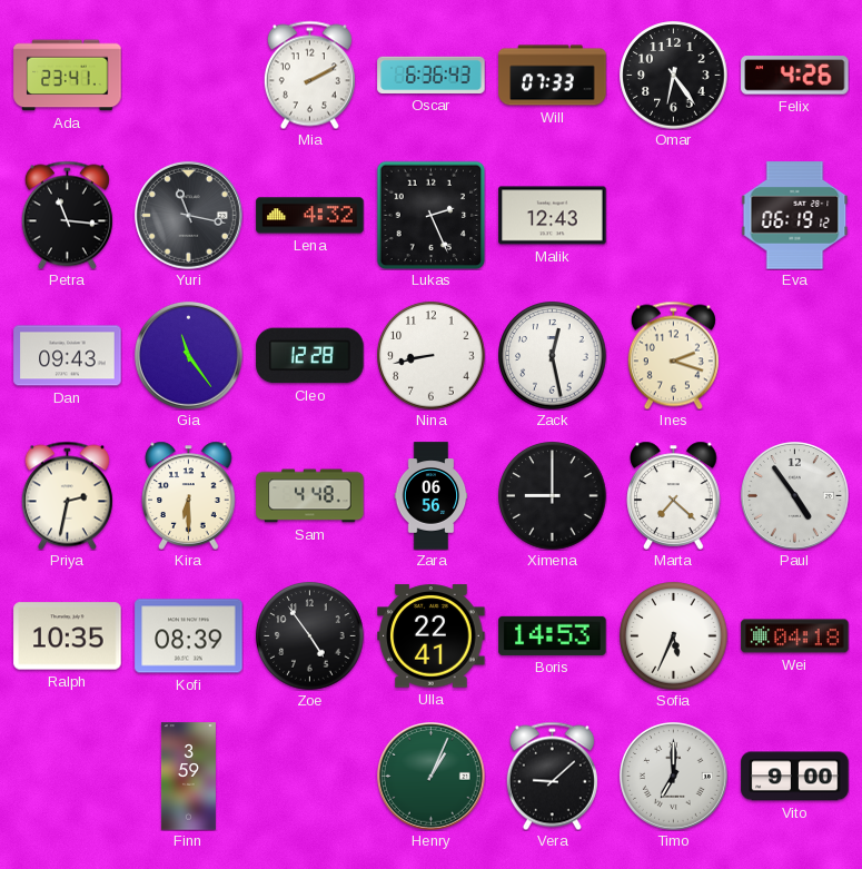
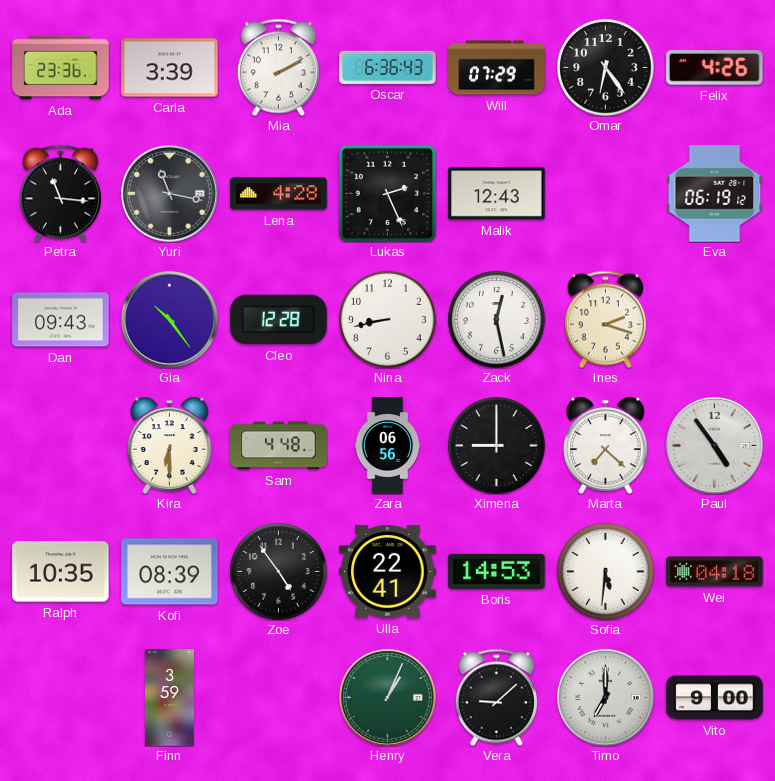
Ada: 23:41 -> 23:36
Carla: none -> 3:39
Will: 07:33 -> 07:29
Lena: 4:32 -> 4:28
Gia: 11:24 -> 10:24
Priya: 2:32 -> none
Sofia: 5:34 -> 5:31
